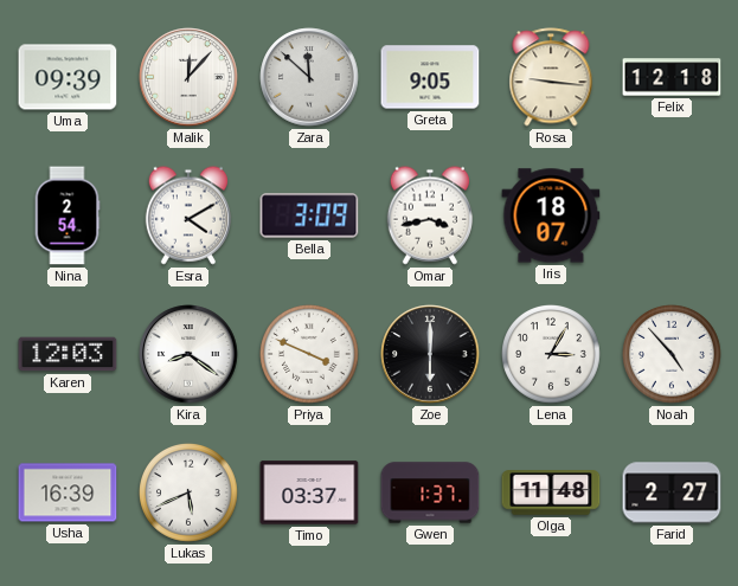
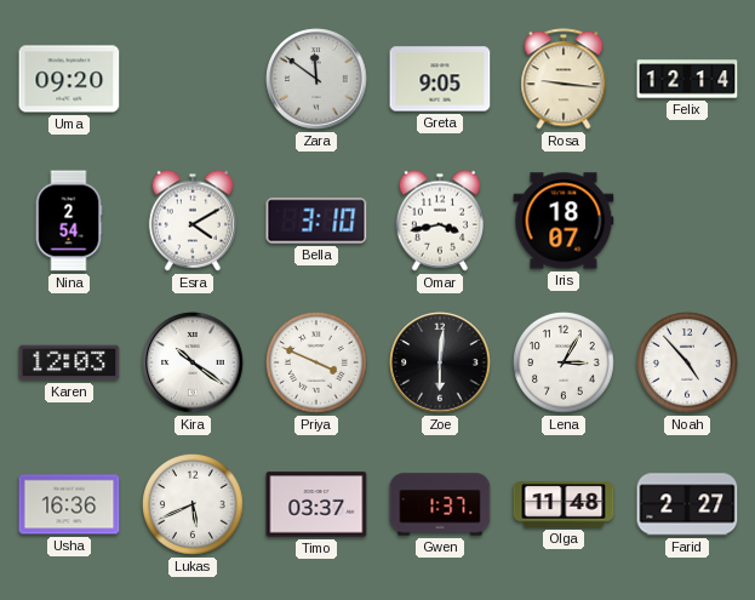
Uma: 09:39 -> 09:20
Malik: 12:07 -> none
Zara: 11:52 -> 11:51
Felix: 12:18 -> 12:14
Bella: 3:09 -> 3:10
Kira: 8:21 -> 10:21
Zoe: 6:00 -> 6:01
Usha: 16:39 -> 16:36
